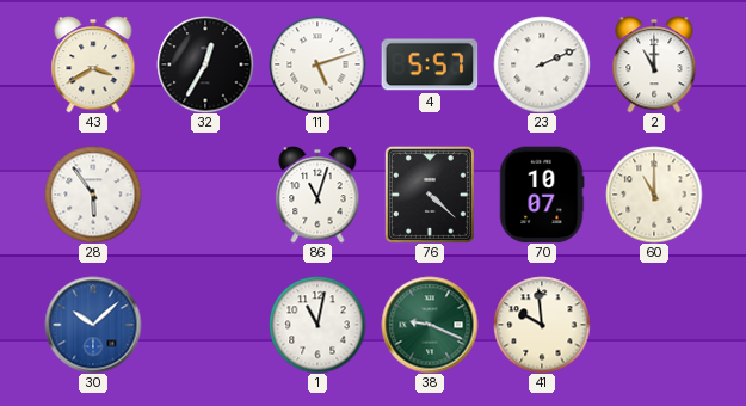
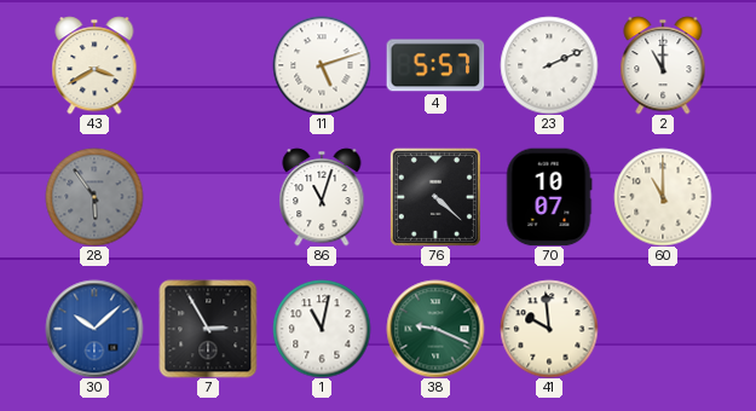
32: 12:35 -> none
28 dial: white -> grey
7: none -> 2:55
